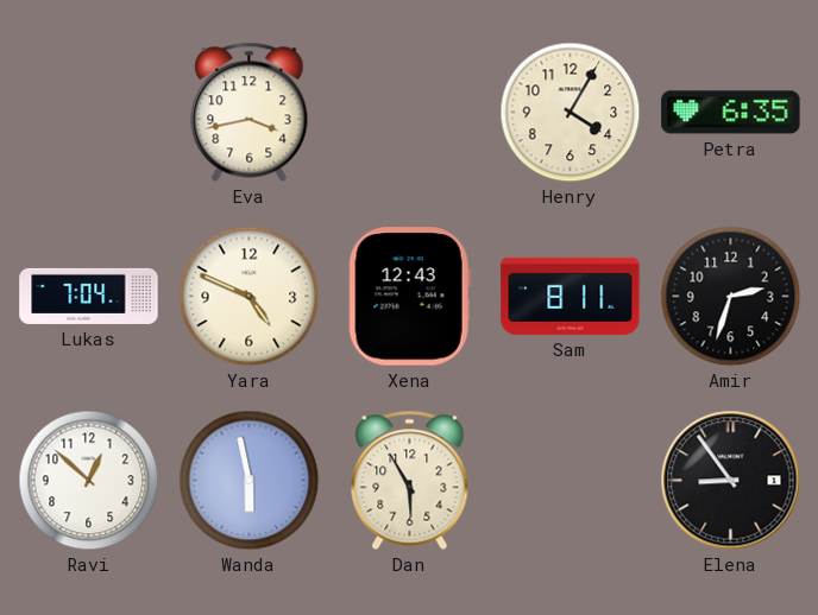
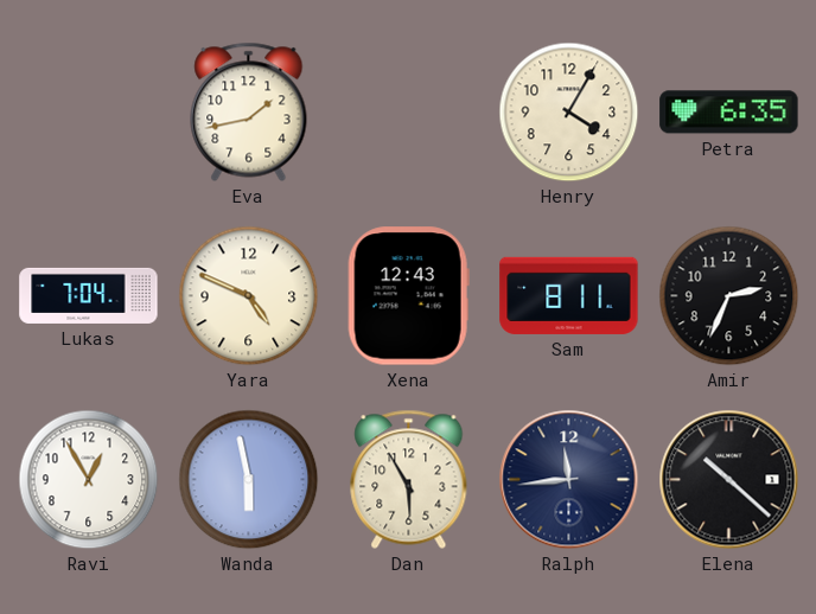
Eva: 3:43 -> 1:43
Amir: 2:33 -> 2:34
Ravi: 12:52 -> 12:55
Ralph: none -> 11:44
Elena: 8:54 -> 10:22
